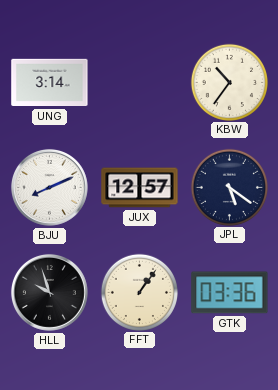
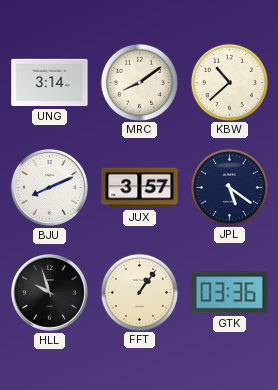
MRC: none -> 8:09
KBW: 10:36 -> 10:38
JUX: 12:57 -> 3:57
